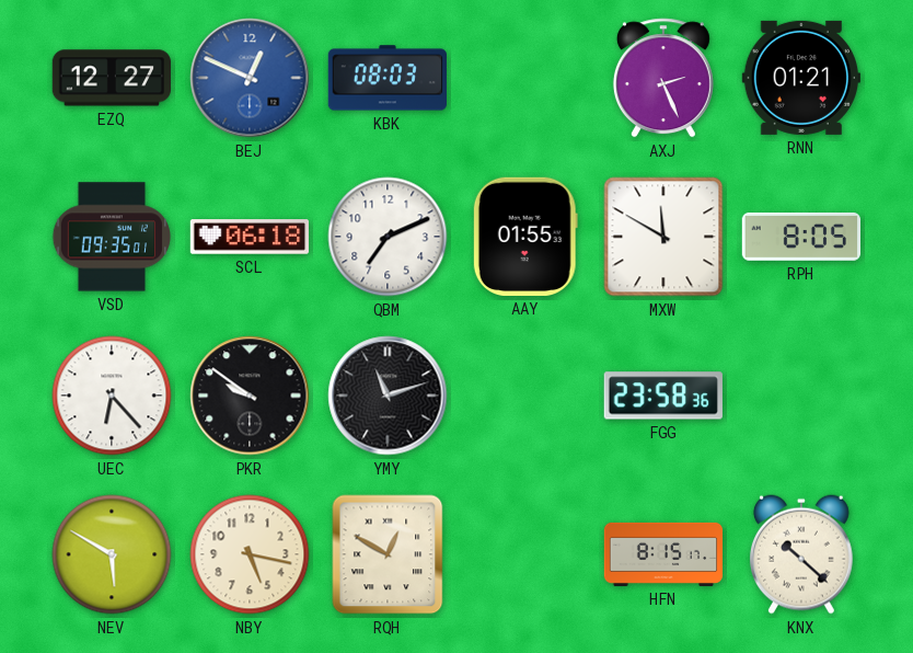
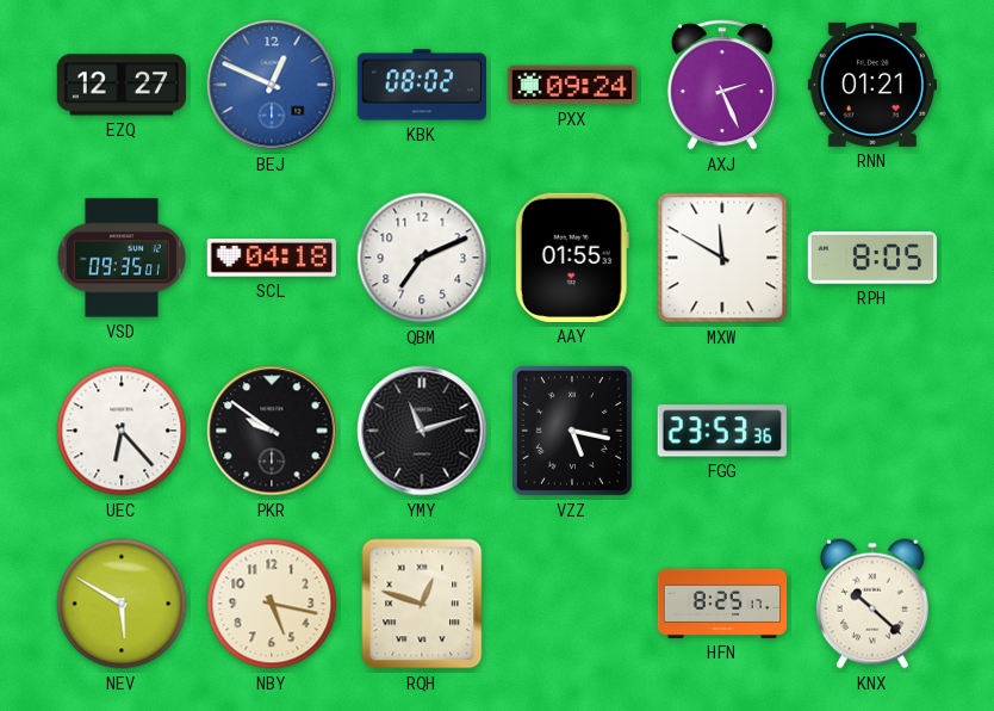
KBK: 08:03 -> 08:02
PXX: none -> 09:24
SCL: 06:18 -> 04:18
VZZ: none -> 5:17
FGG: 23:58 -> 23:53
RQH: 12:50 -> 12:48
HFN: 8:15 -> 8:25
